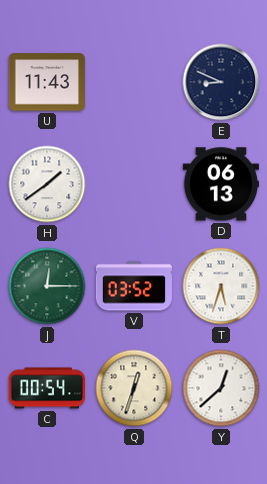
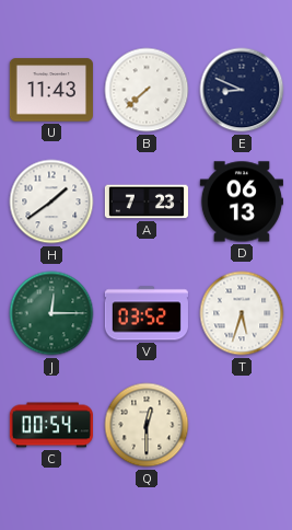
B: none -> 7:38
A: none -> 7:23
Q: 12:33 -> 12:30
Y: 12:38 -> none
